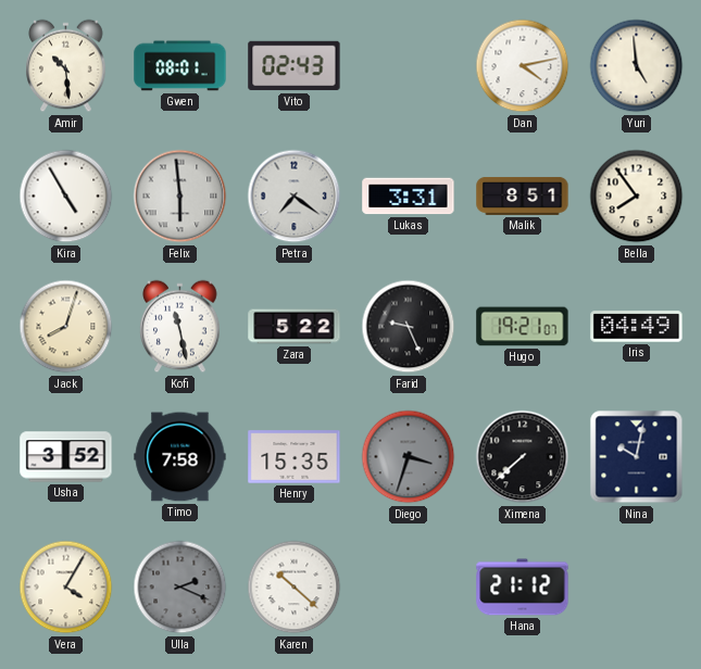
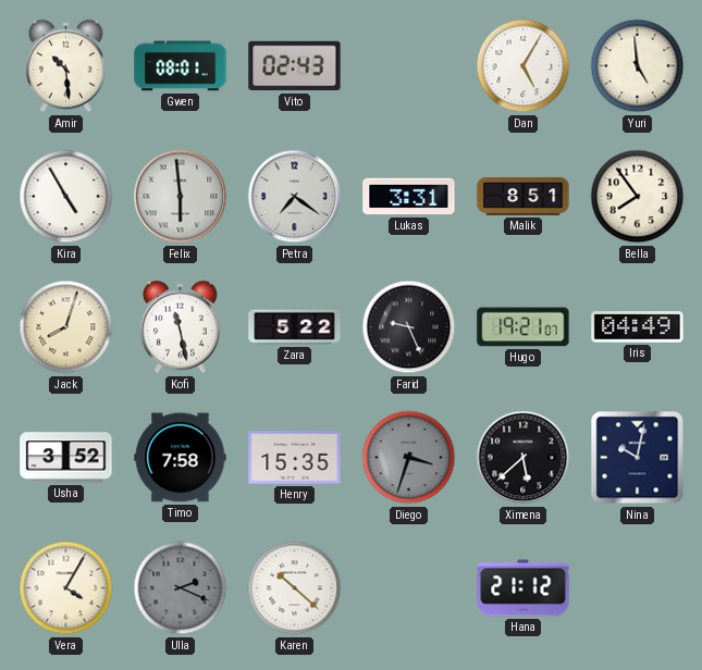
Dan: 4:13 -> 5:05
Ximena: 7:38 -> 5:38
